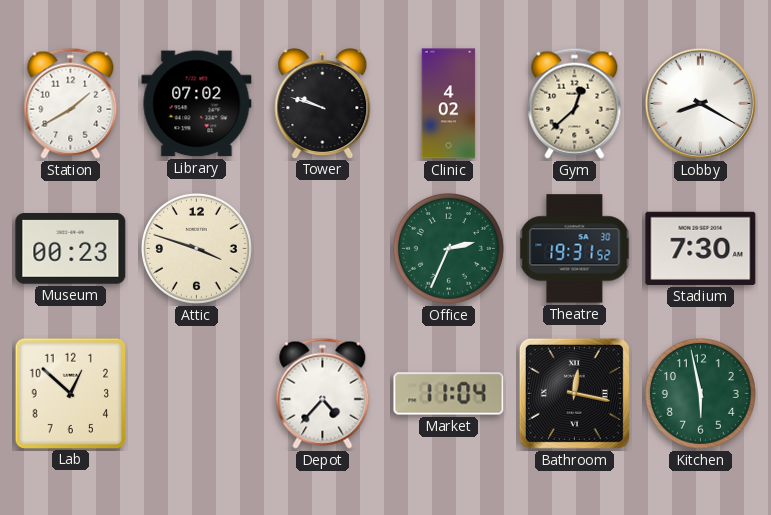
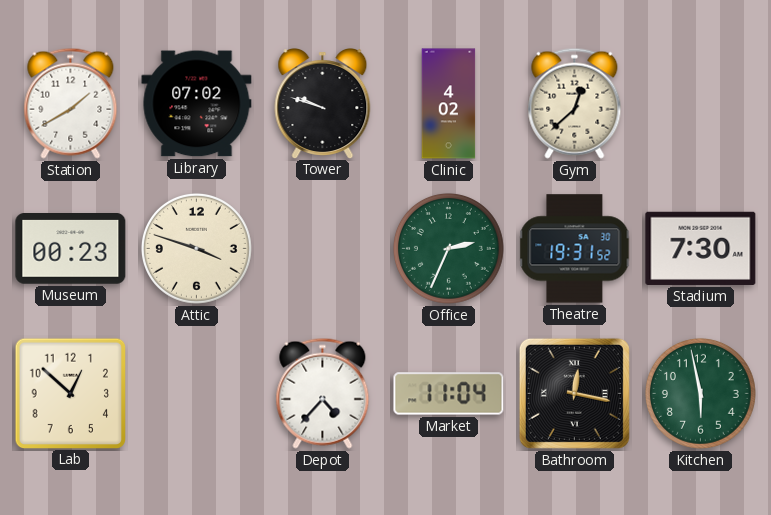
Lobby: 8:20 -> none
